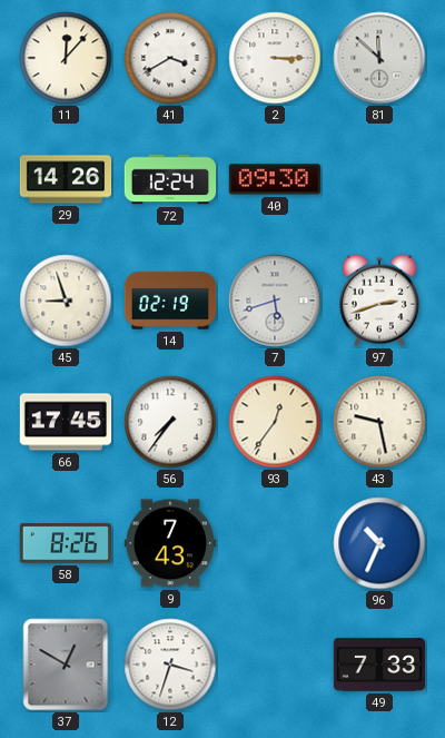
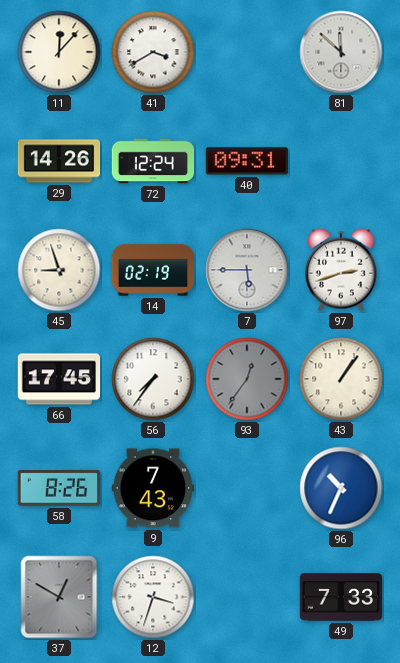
2: 3:15 -> none
40: 09:30 -> 09:31
7: 5:42 -> 5:45
93 dial: cream -> grey
43: 9:28 -> 1:06
